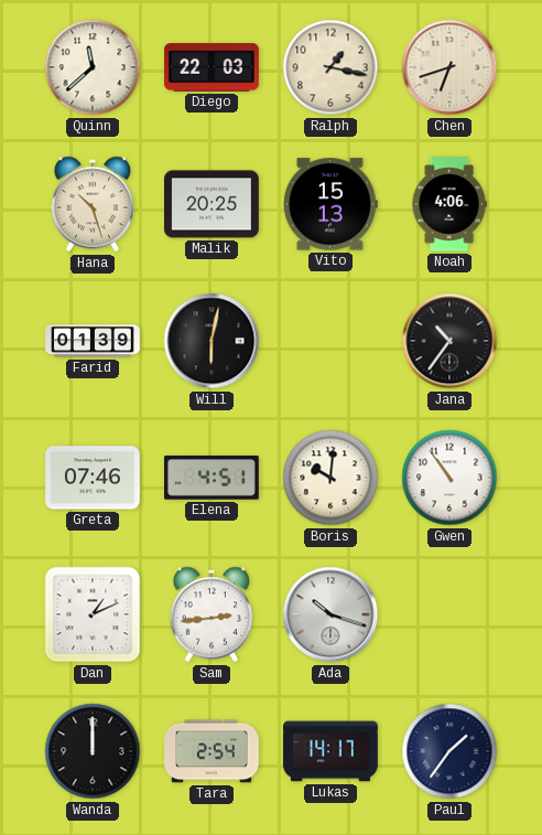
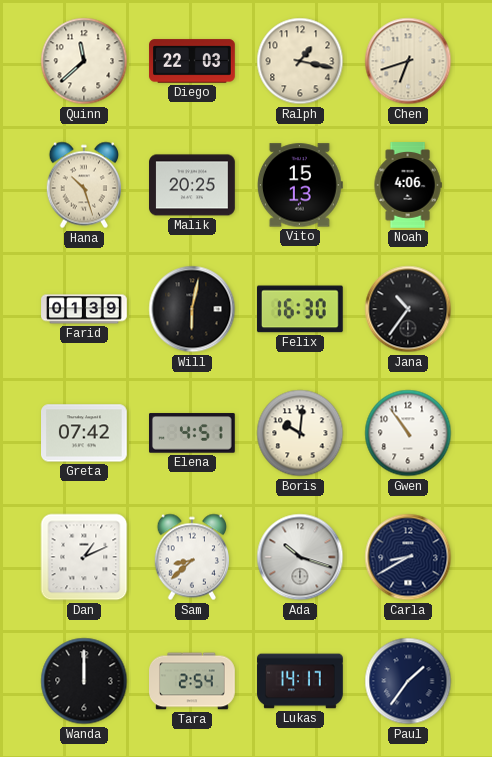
Felix: none -> 16:30
Greta: 07:46 -> 07:42
Sam: 2:44 -> 8:38
Carla: none -> 8:40
